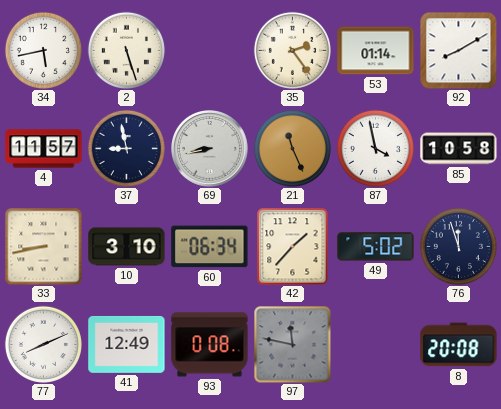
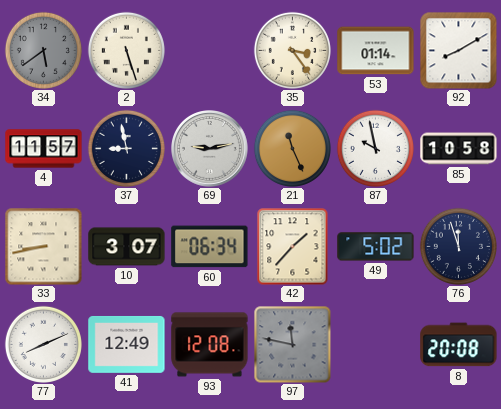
34: 5:43 -> 5:39
34 dial: white -> grey
35: 2:24 -> 3:24
69: 8:43 -> 9:13
87: 3:58 -> 9:58
10: 3:10 -> 3:07
93: 0:08 -> 12:08
